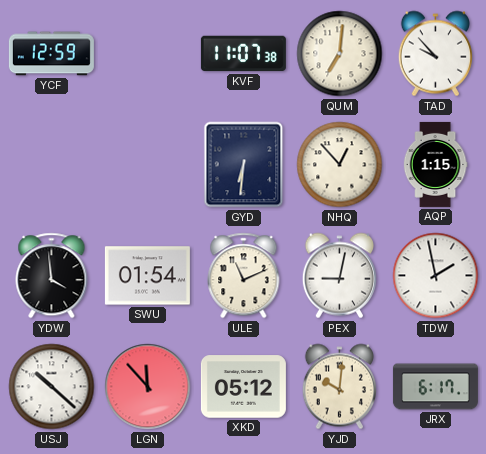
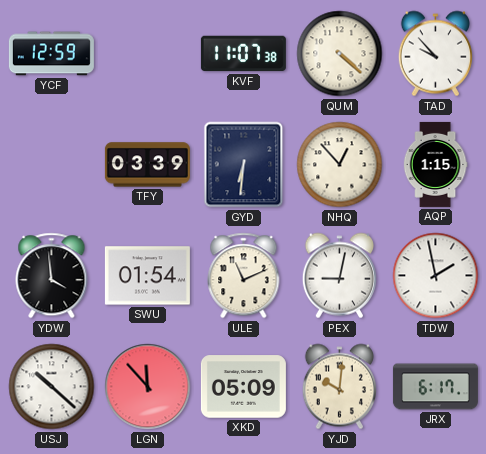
QUM: 7:01 -> 4:22
TFY: none -> 03:39
XKD: 05:12 -> 05:09
